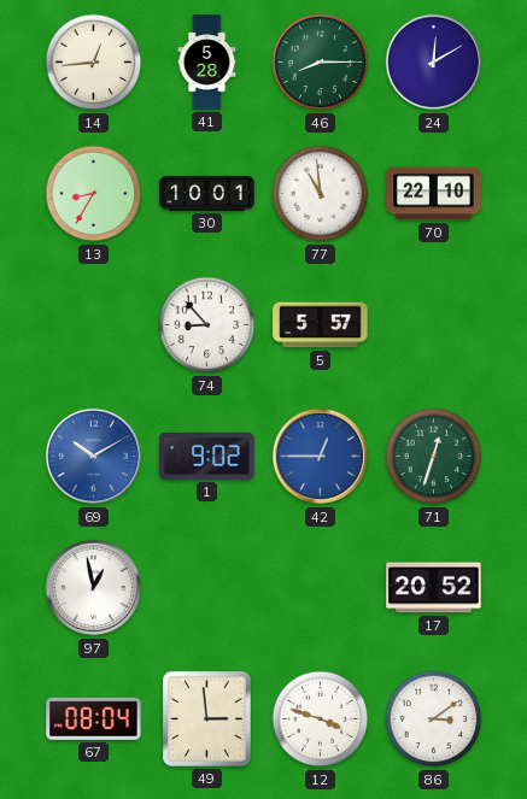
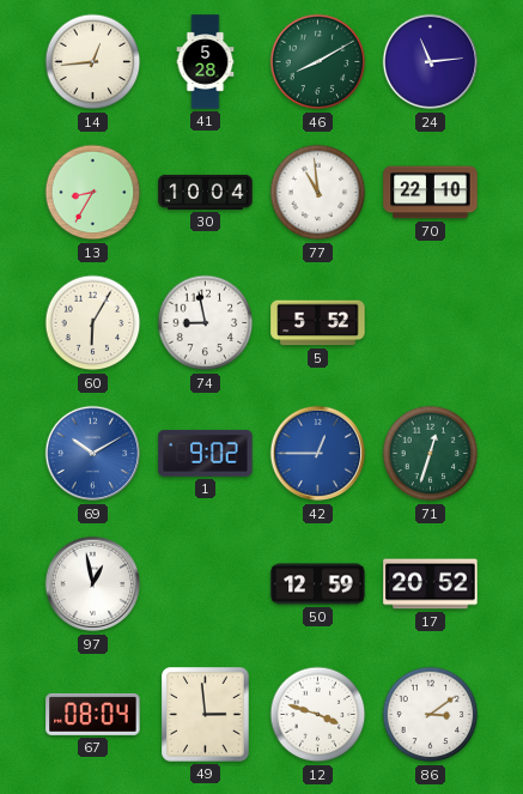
46: 8:15 -> 8:10
24: 12:10 -> 11:14
30: 10:01 -> 10:04
60: none -> 6:05
74: 8:53 -> 8:58
5: 5:57 -> 5:52
50: none -> 12:59
